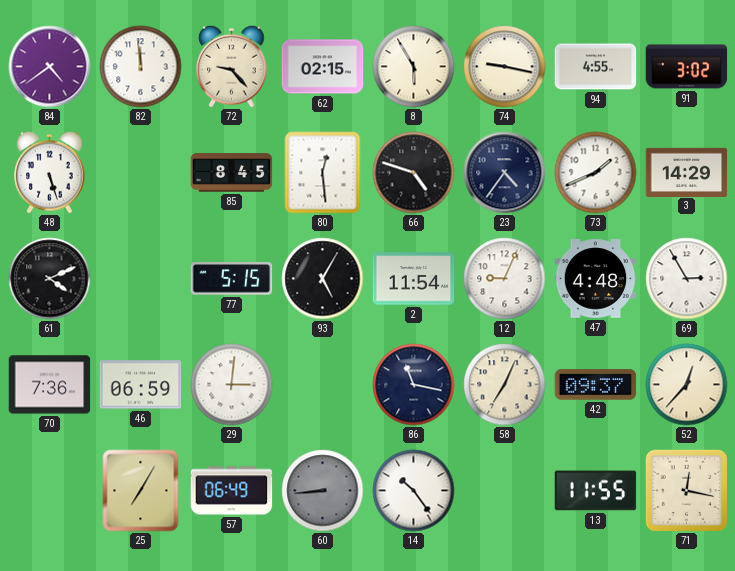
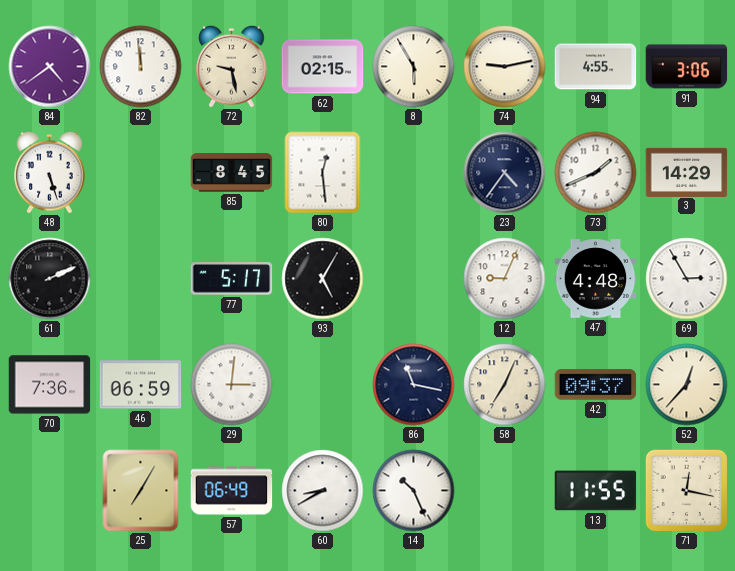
72: 9:23 -> 9:28
74: 9:17 -> 9:13
91: 3:02 -> 3:06
66: 4:48 -> none
61: 4:11 -> 2:11
77: 5:15 -> 5:17
2: 11:54 -> none
60: 8:44 -> 8:40
60 dial: grey -> white
14: 10:24 -> 10:26
